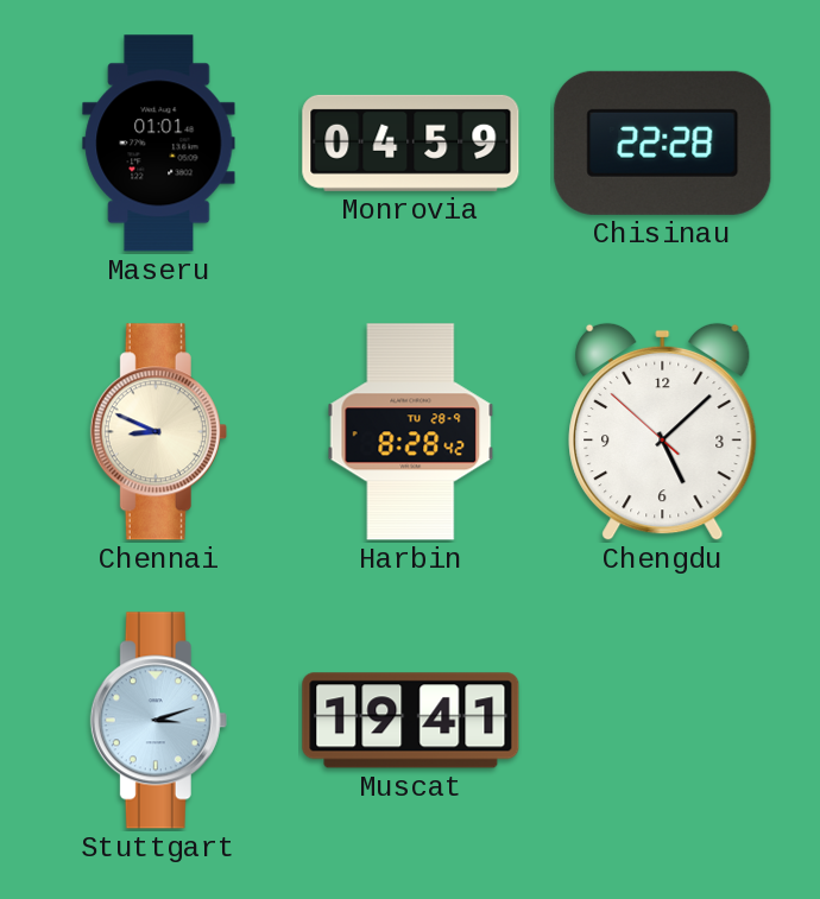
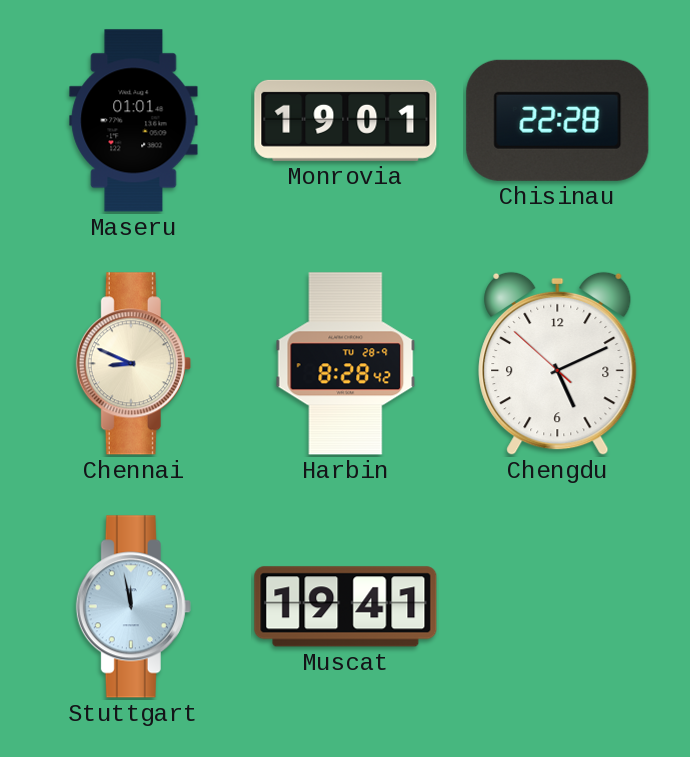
Monrovia: 04:59 -> 19:01
Chengdu: 5:07 -> 5:10
Stuttgart: 3:12 -> 11:58
